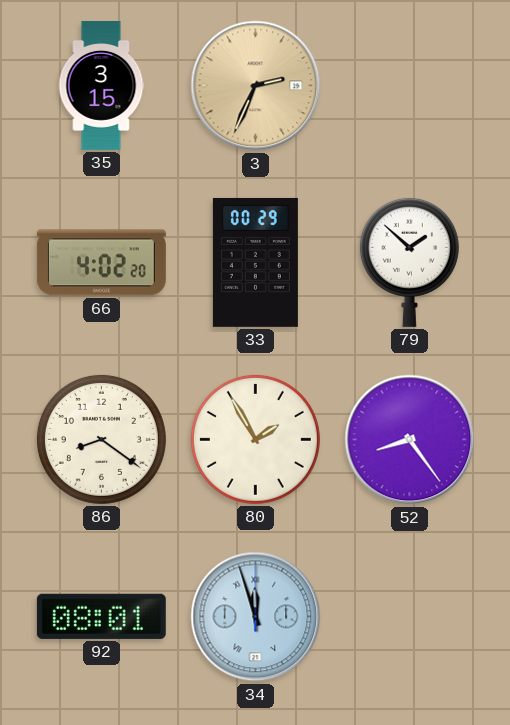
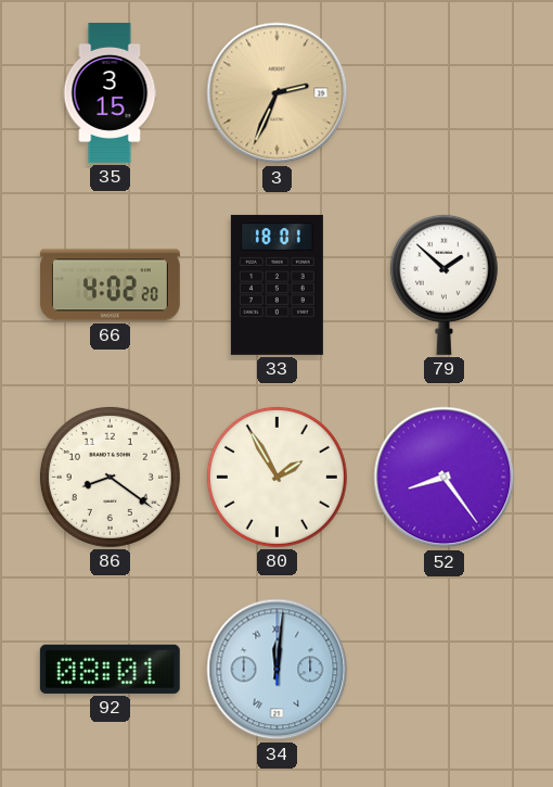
33: 00:29 -> 18:01
34: 11:57 -> 12:01
